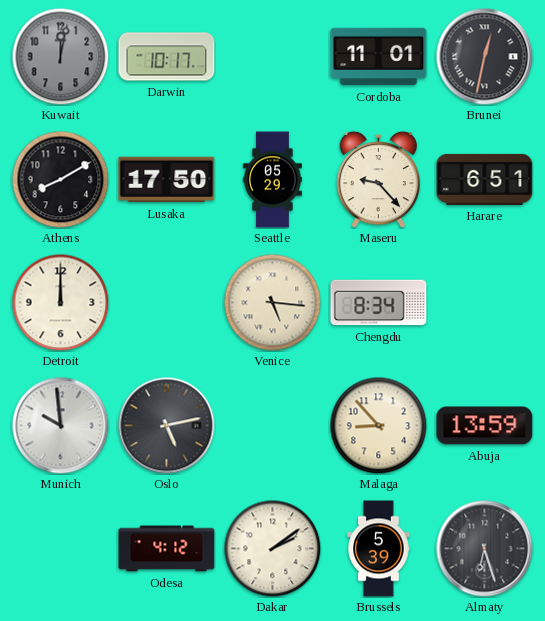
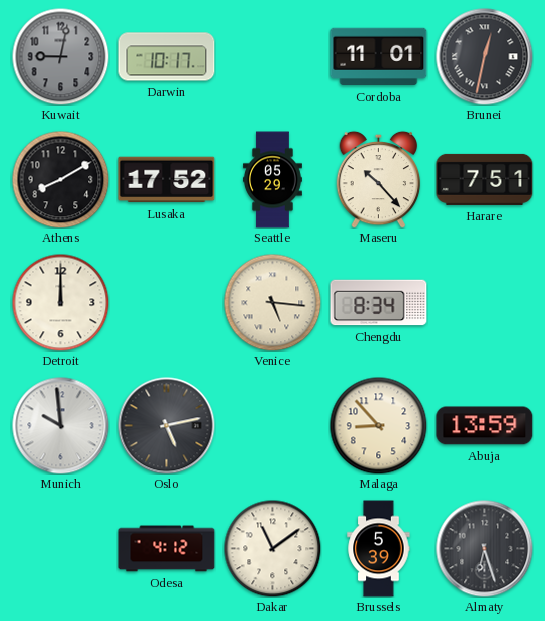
Kuwait: 12:02 -> 9:02
Lusaka: 17:50 -> 17:52
Maseru: 9:23 -> 10:23
Harare: 6:51 -> 7:51
Dakar: 2:09 -> 11:09
